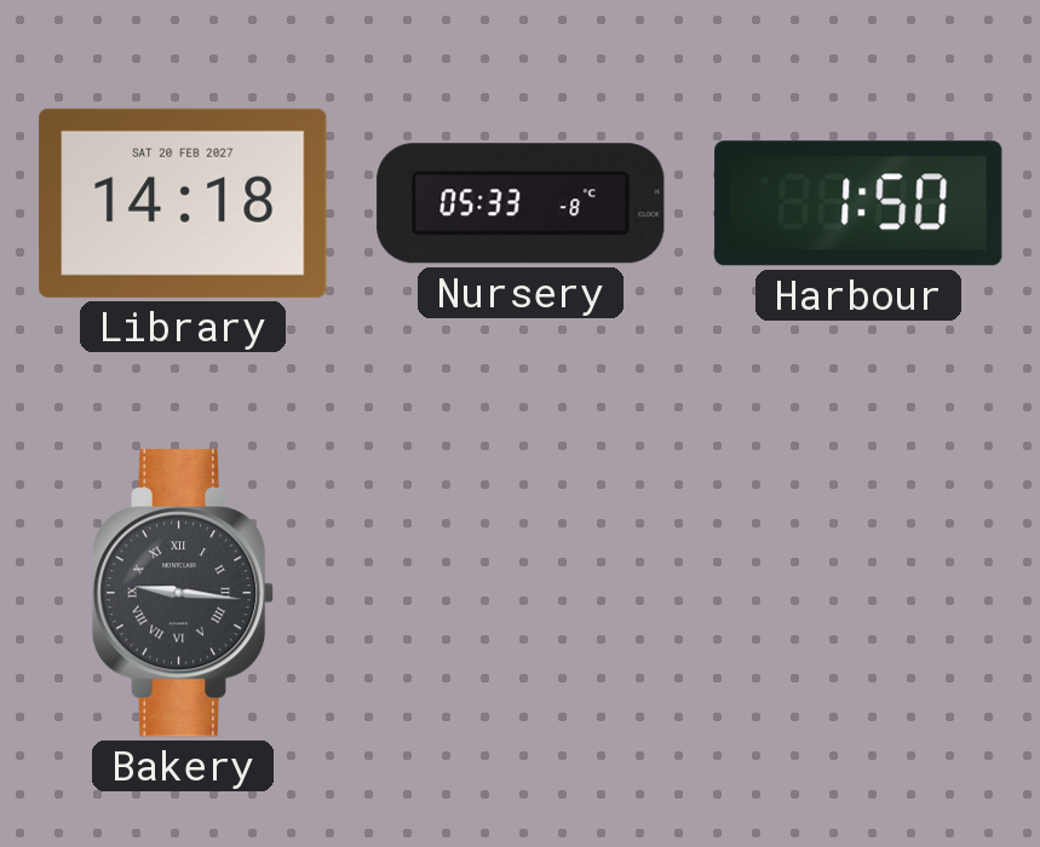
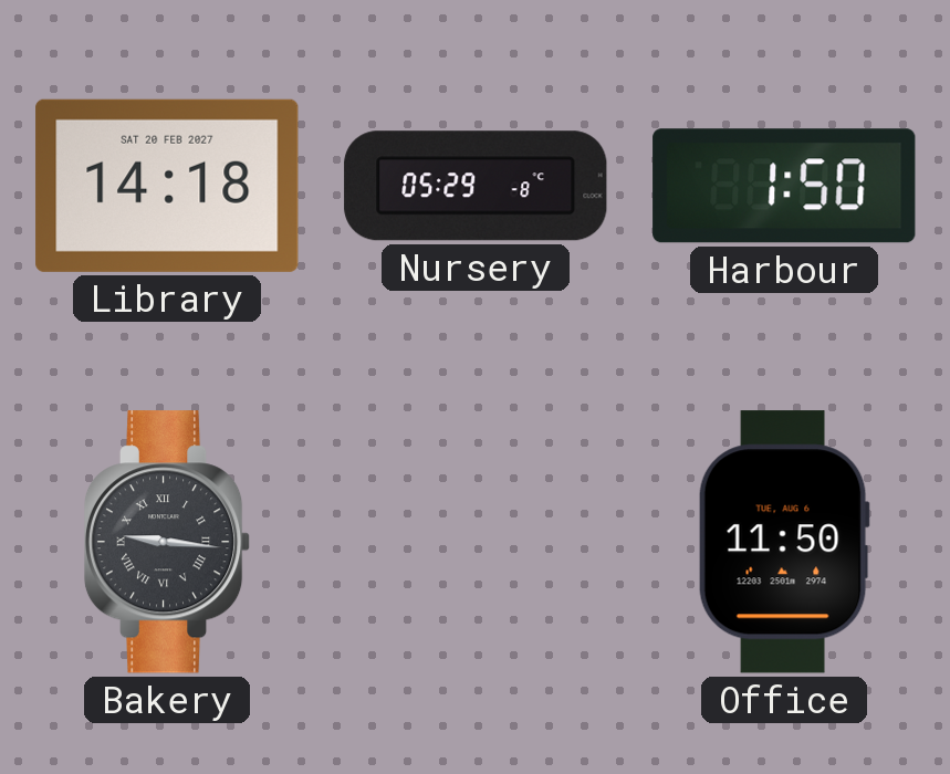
Nursery: 05:33 -> 05:29
Office: none -> 11:50
